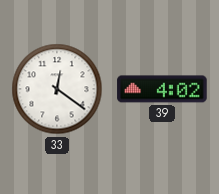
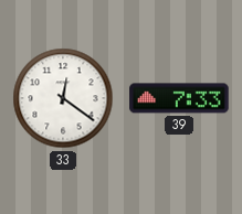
39: 4:02 -> 7:33
